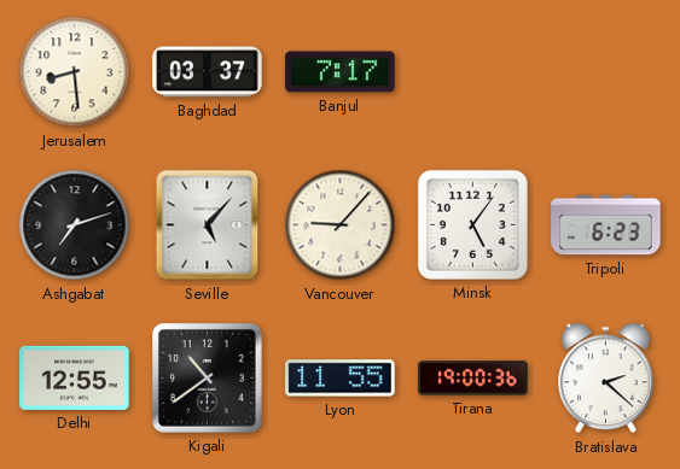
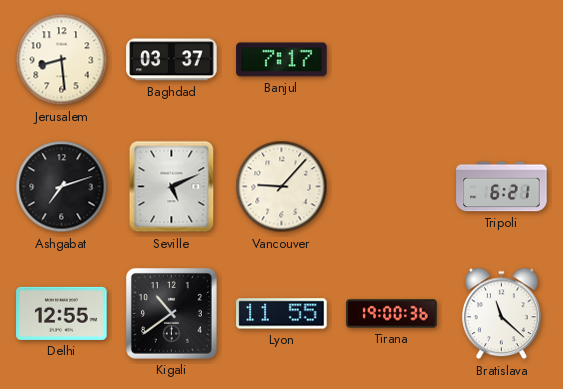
Seville: 5:07 -> 5:11
Minsk: 5:06 -> none
Tripoli: 6:23 -> 6:21
Bratislava: 2:22 -> 11:22
